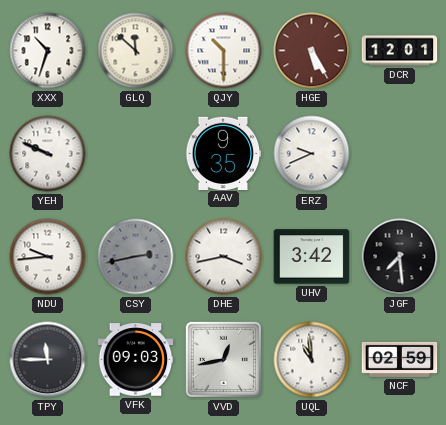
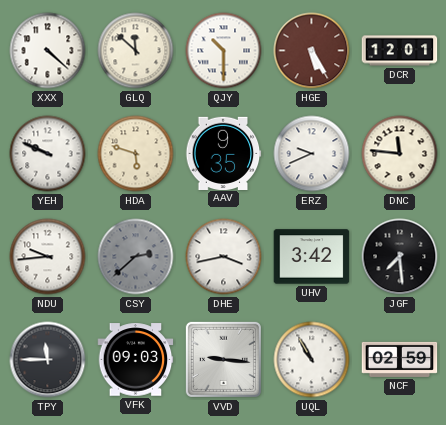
XXX: 10:33 -> 4:22
HDA: none -> 5:48
DNC: none -> 11:46
CSY: 2:43 -> 2:38
VVD: 12:43 -> 9:16
UQL: 10:59 -> 10:55
